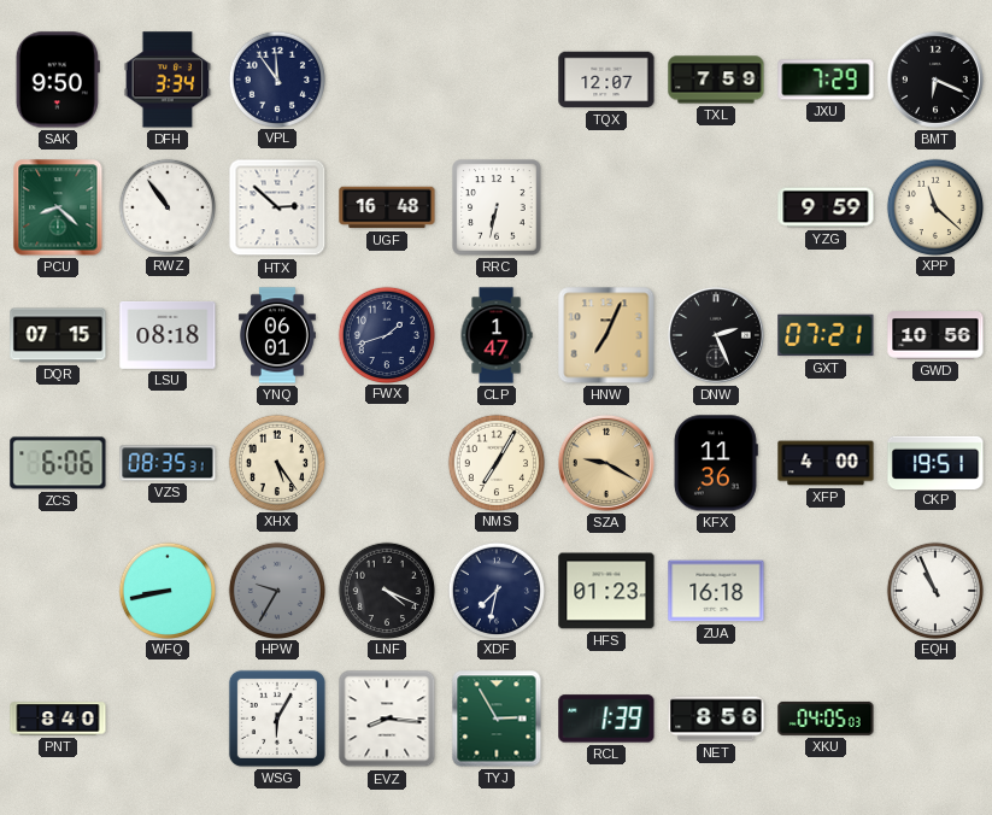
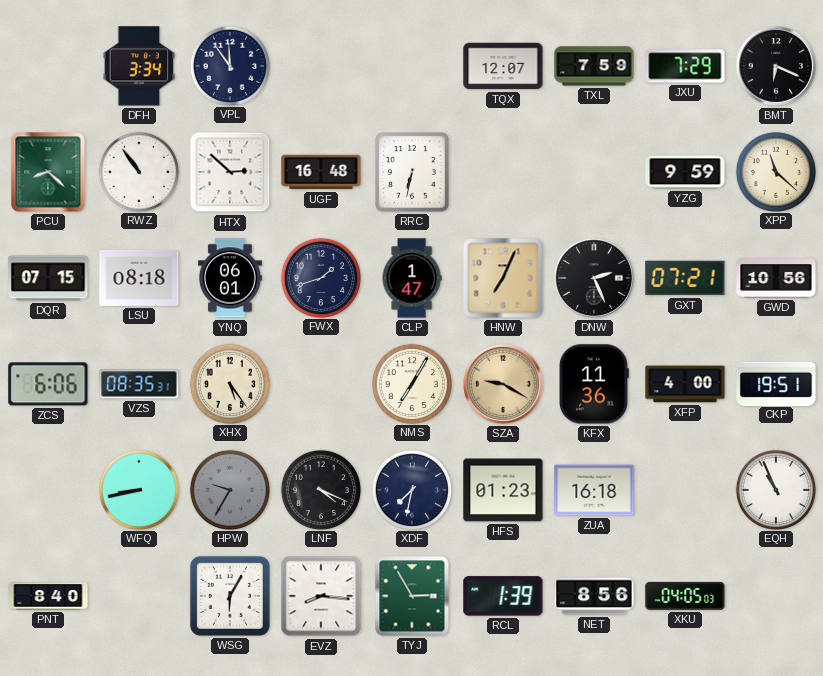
SAK: 9:50 -> none
